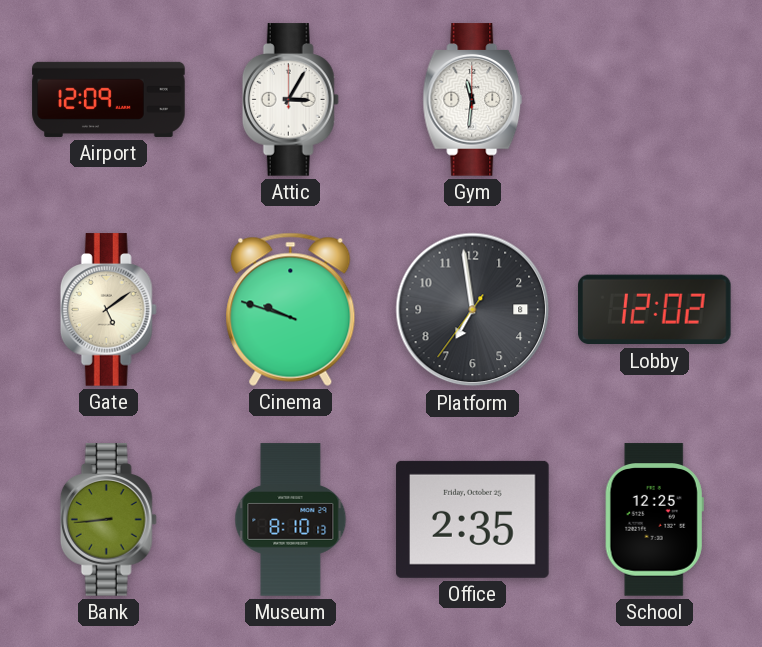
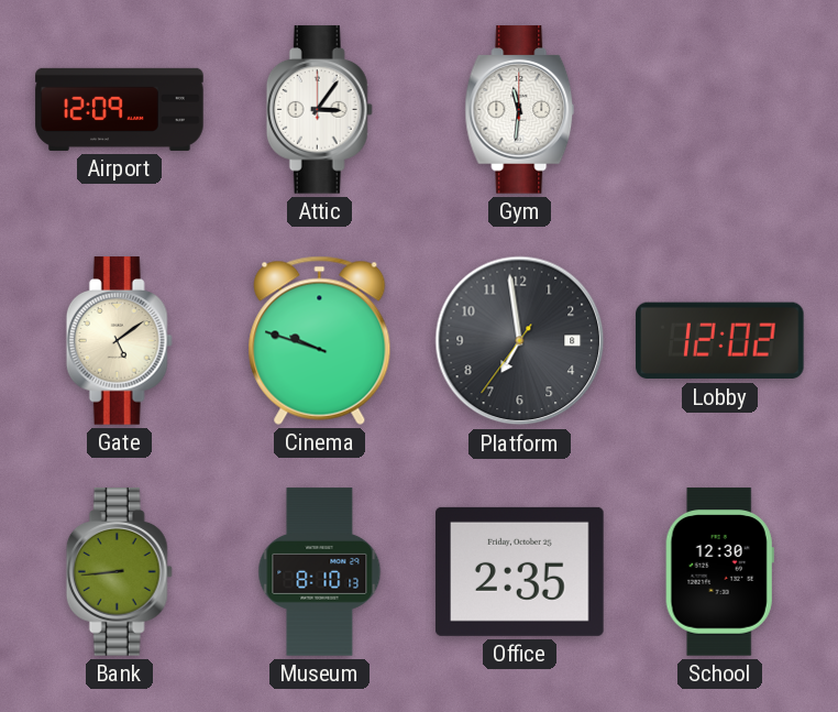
Attic: 3:05 -> 3:06
School: 12:25 -> 12:30
